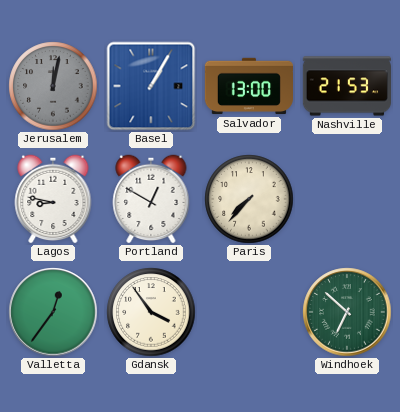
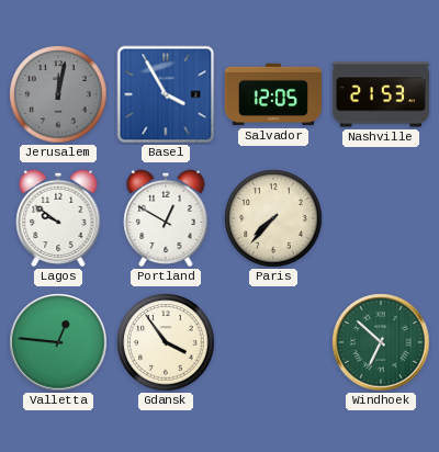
Basel: 1:05 -> 3:55
Salvador: 13:00 -> 12:05
Lagos: 8:47 -> 9:51
Valletta: 12:36 -> 12:46
